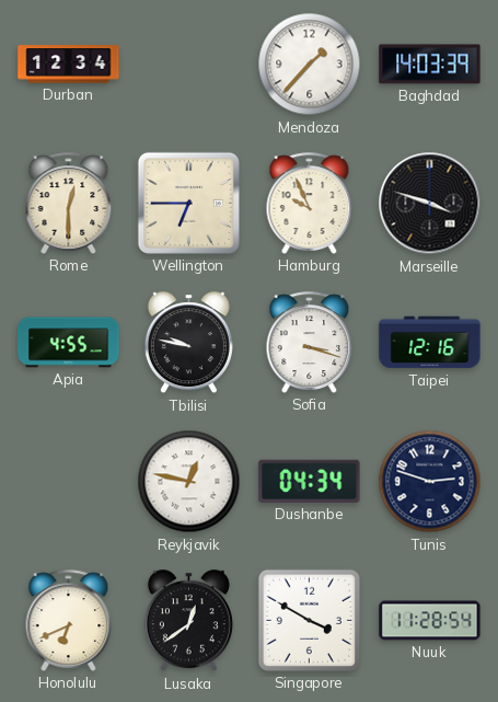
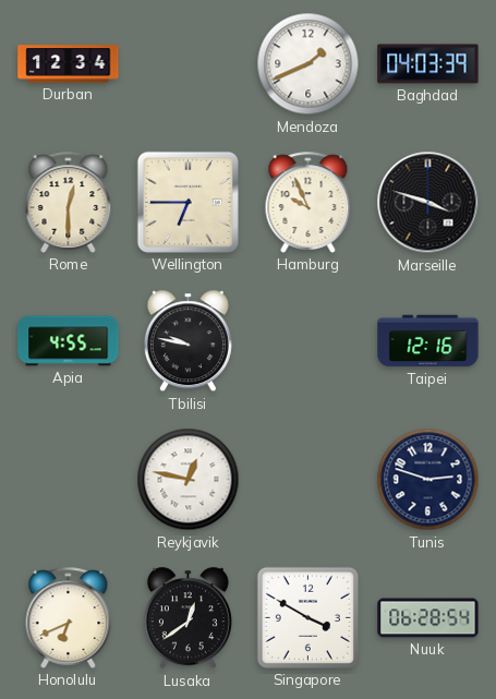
Mendoza: 1:37 -> 1:41
Baghdad: 14:03 -> 04:03
Sofia: 3:18 -> none
Dushanbe: 04:34 -> none
Nuuk: 11:28 -> 06:28
